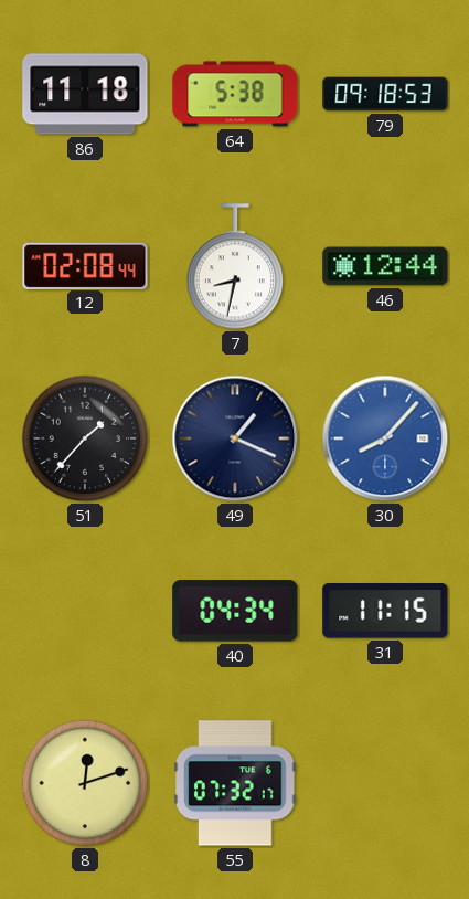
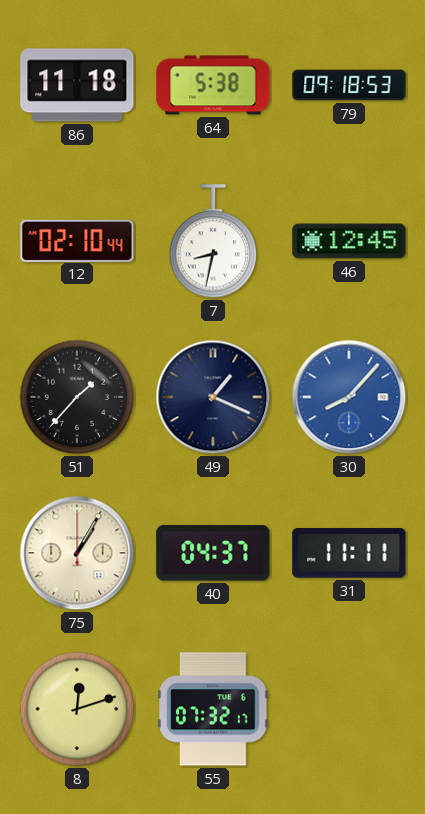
12: 02:08 -> 02:10
46: 12:44 -> 12:45
75: none -> 1:05
40: 04:34 -> 04:37
31: 11:15 -> 11:11
